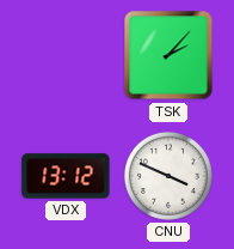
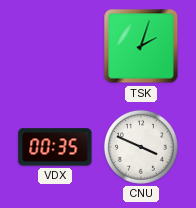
TSK: 2:07 -> 2:03
VDX: 13:12 -> 00:35
